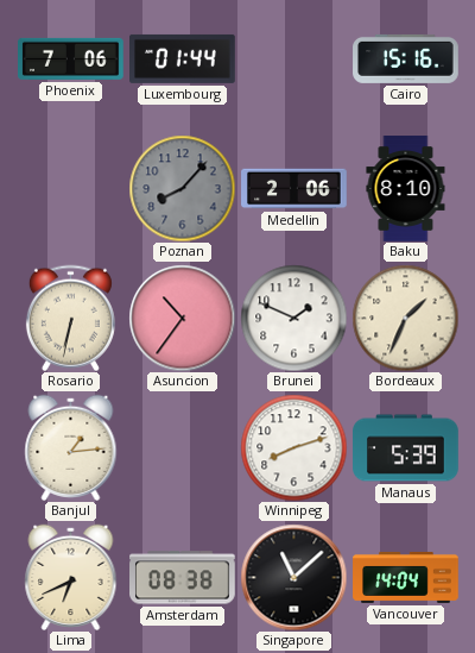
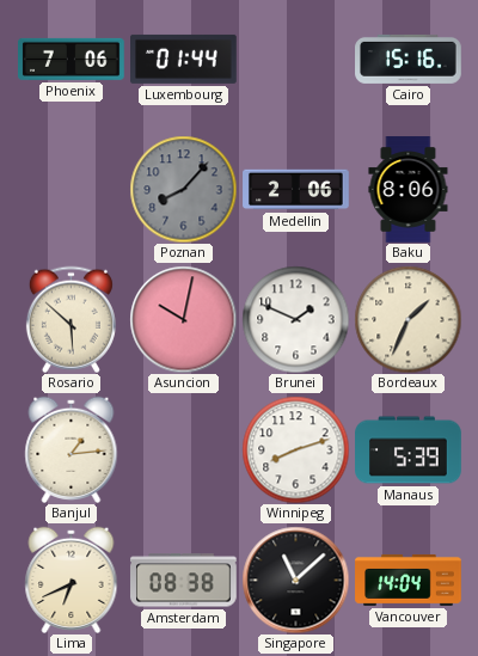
Baku: 8:10 -> 8:06
Rosario: 6:32 -> 5:52
Asuncion: 10:36 -> 10:02
